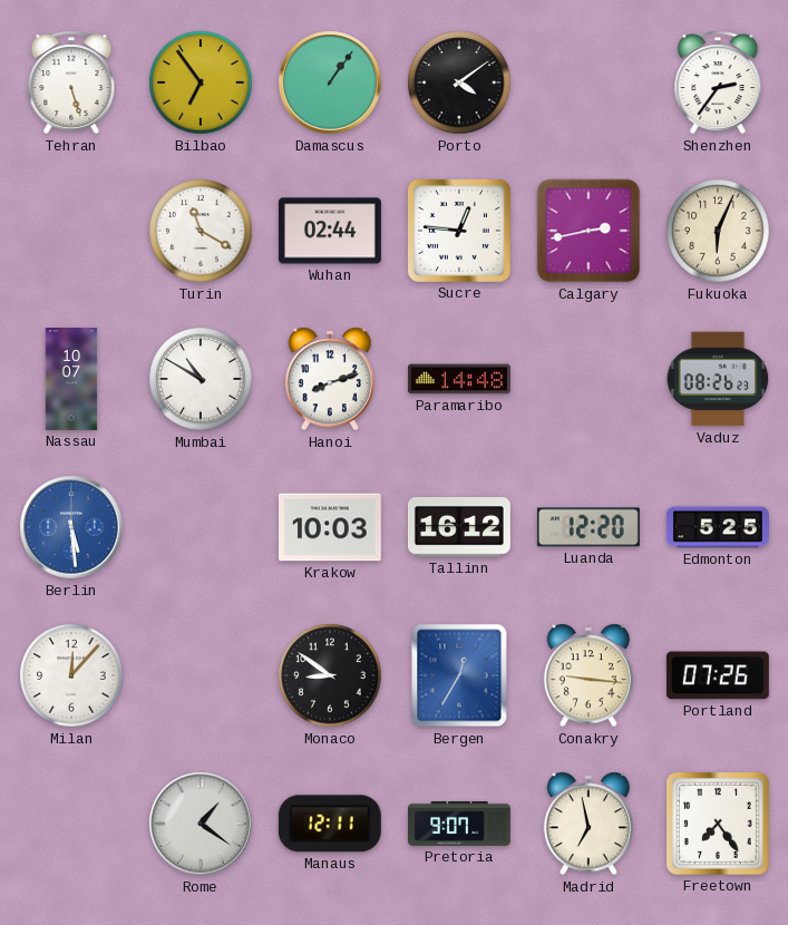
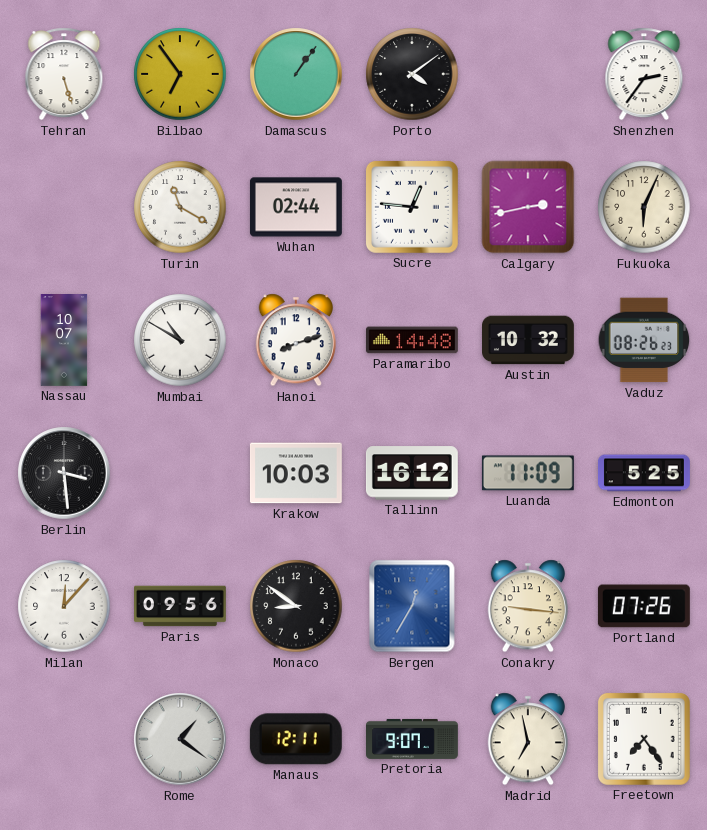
Austin: none -> 10:32
Berlin: 5:29 -> 3:29
Berlin dial: blue -> black
Luanda: 12:20 -> 11:09
Paris: none -> 09:56
